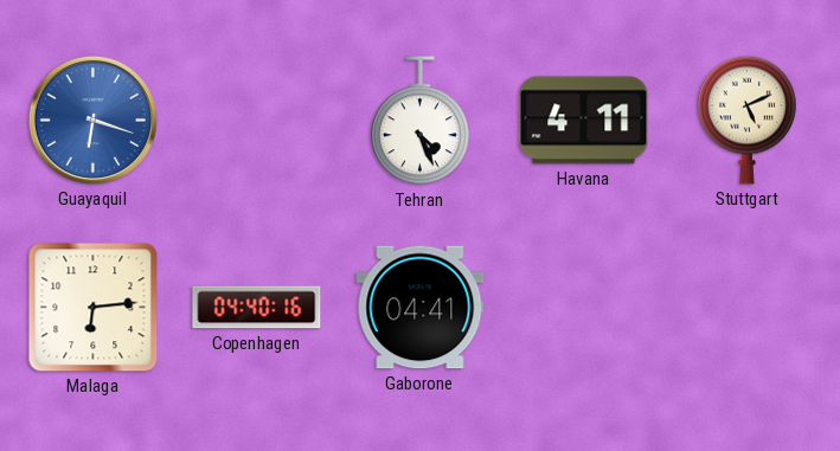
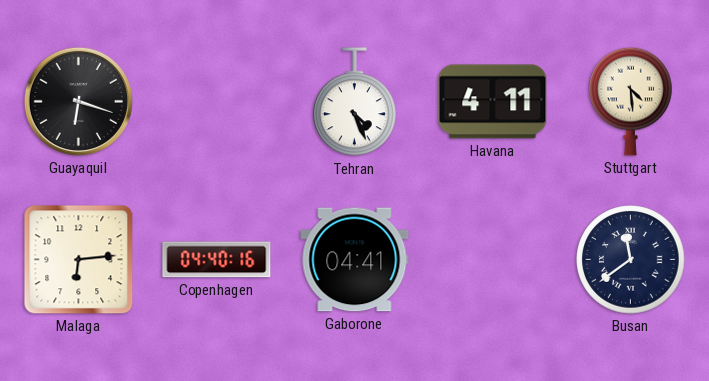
Guayaquil dial: blue -> black
Stuttgart: 5:11 -> 4:29
Busan: none -> 11:39
